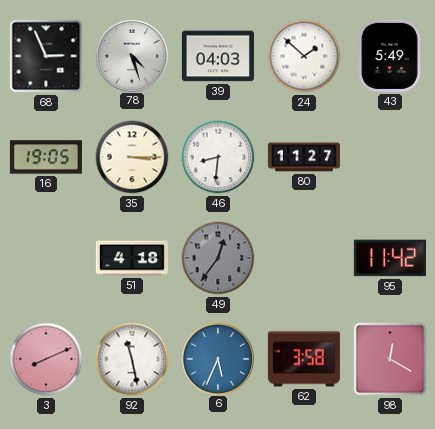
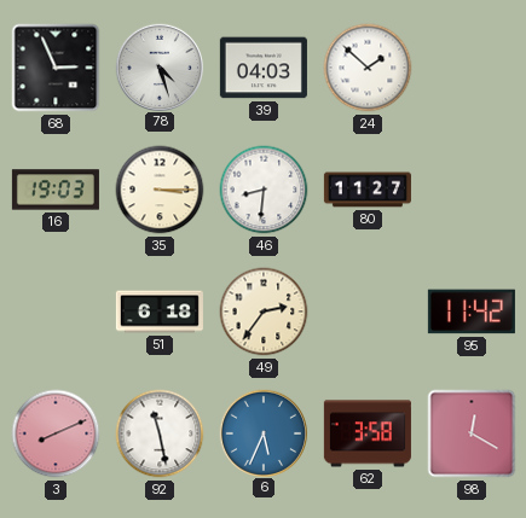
43: 5:49 -> none
16: 19:05 -> 19:03
51: 4:18 -> 6:18
49: 12:36 -> 2:36
49 dial: grey -> cream
